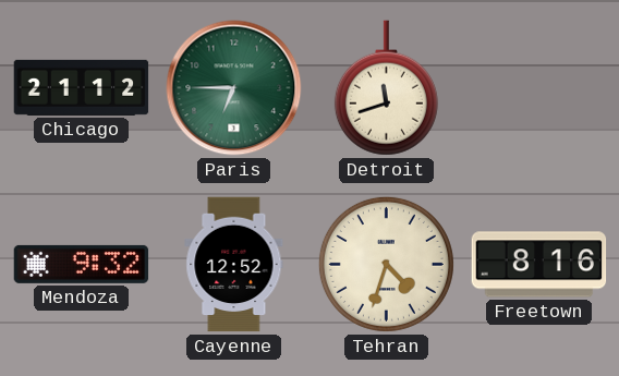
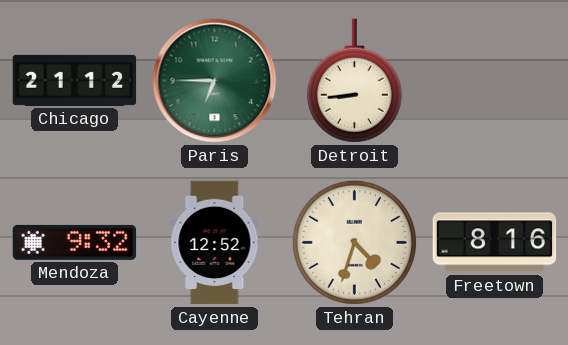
Detroit: 11:42 -> 8:44
